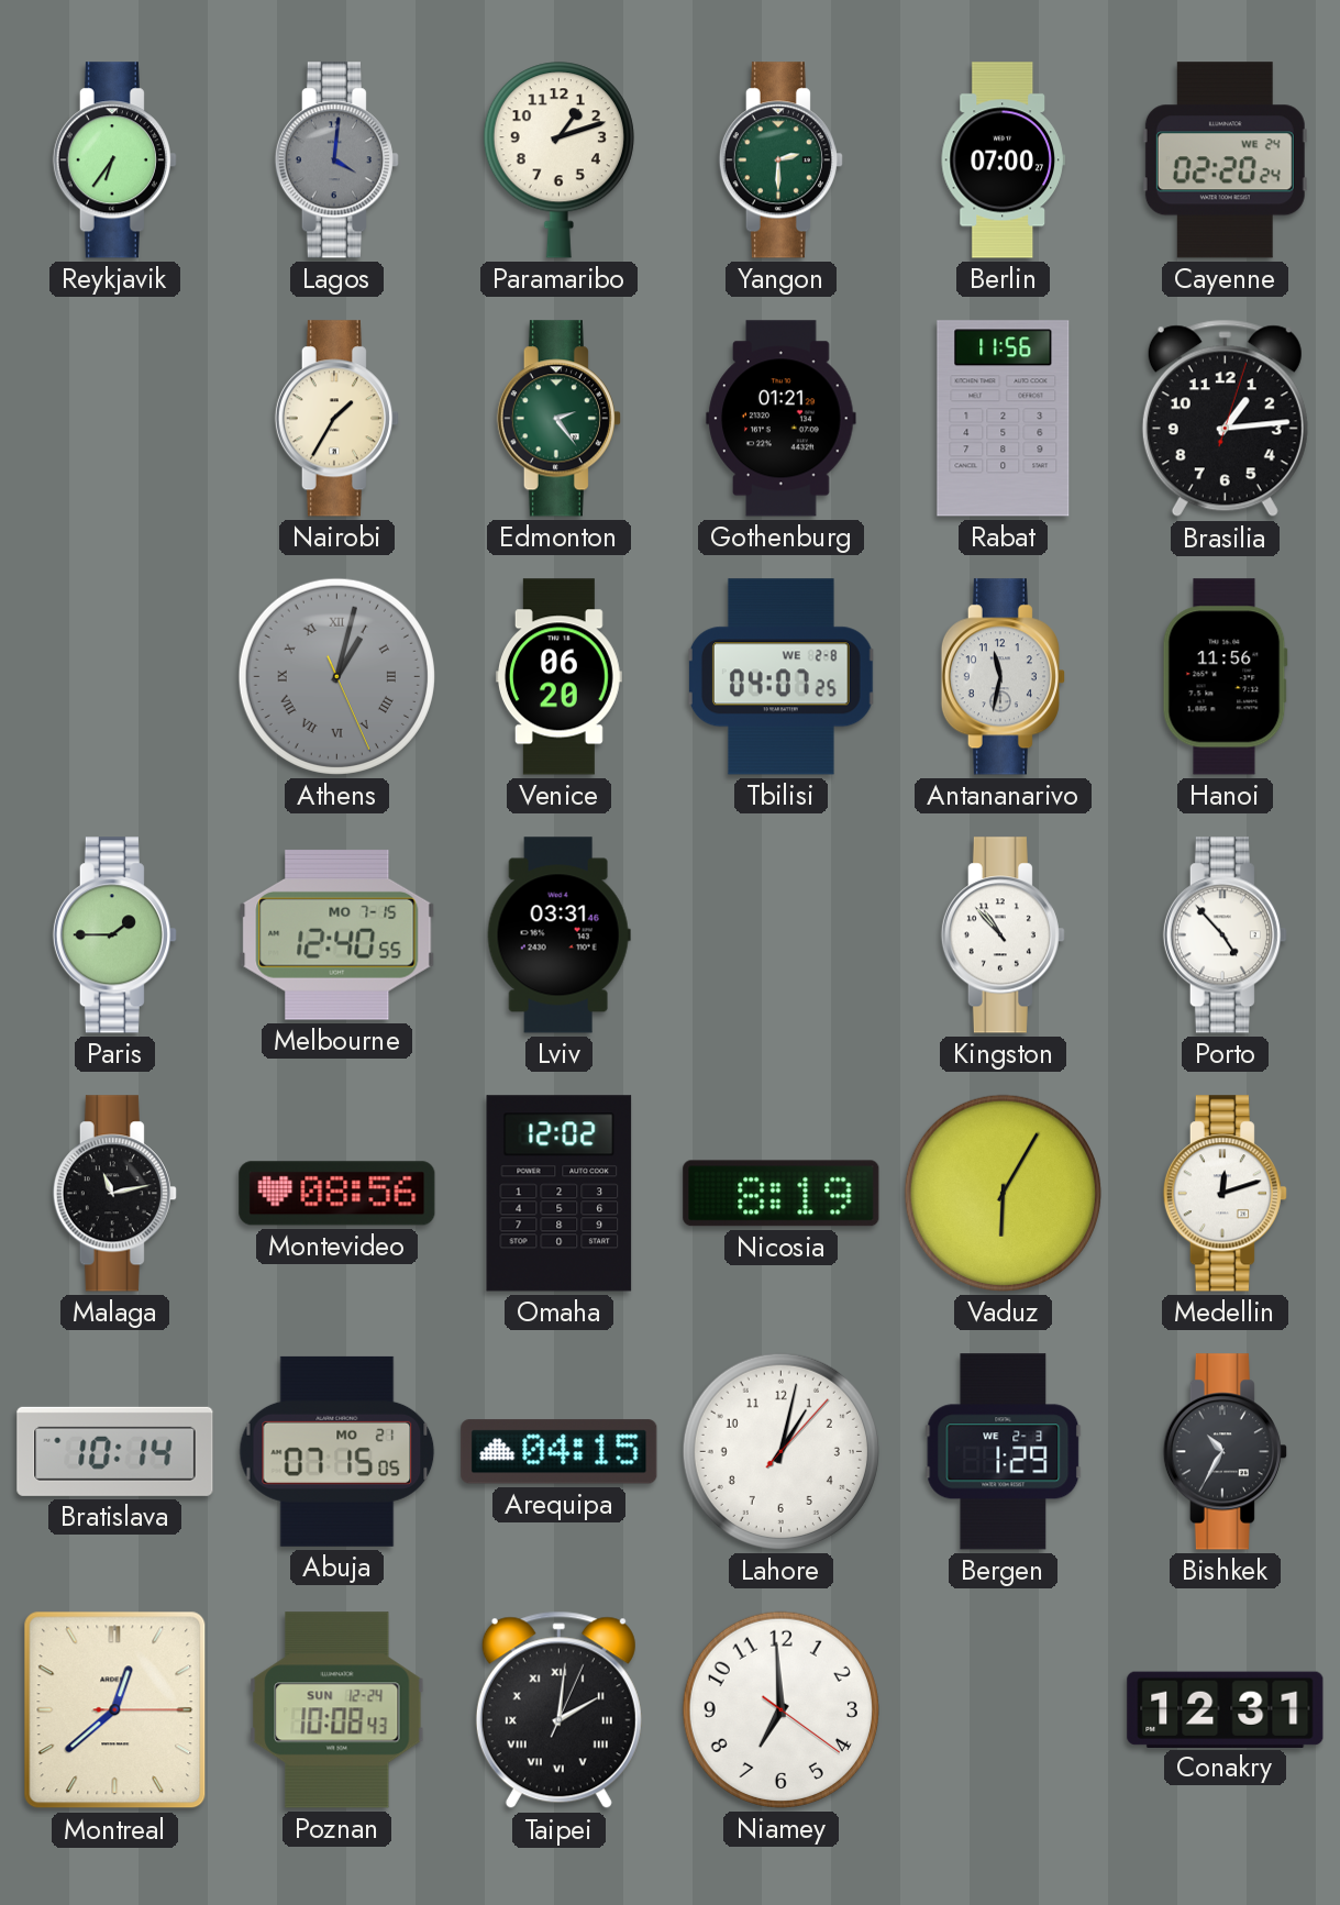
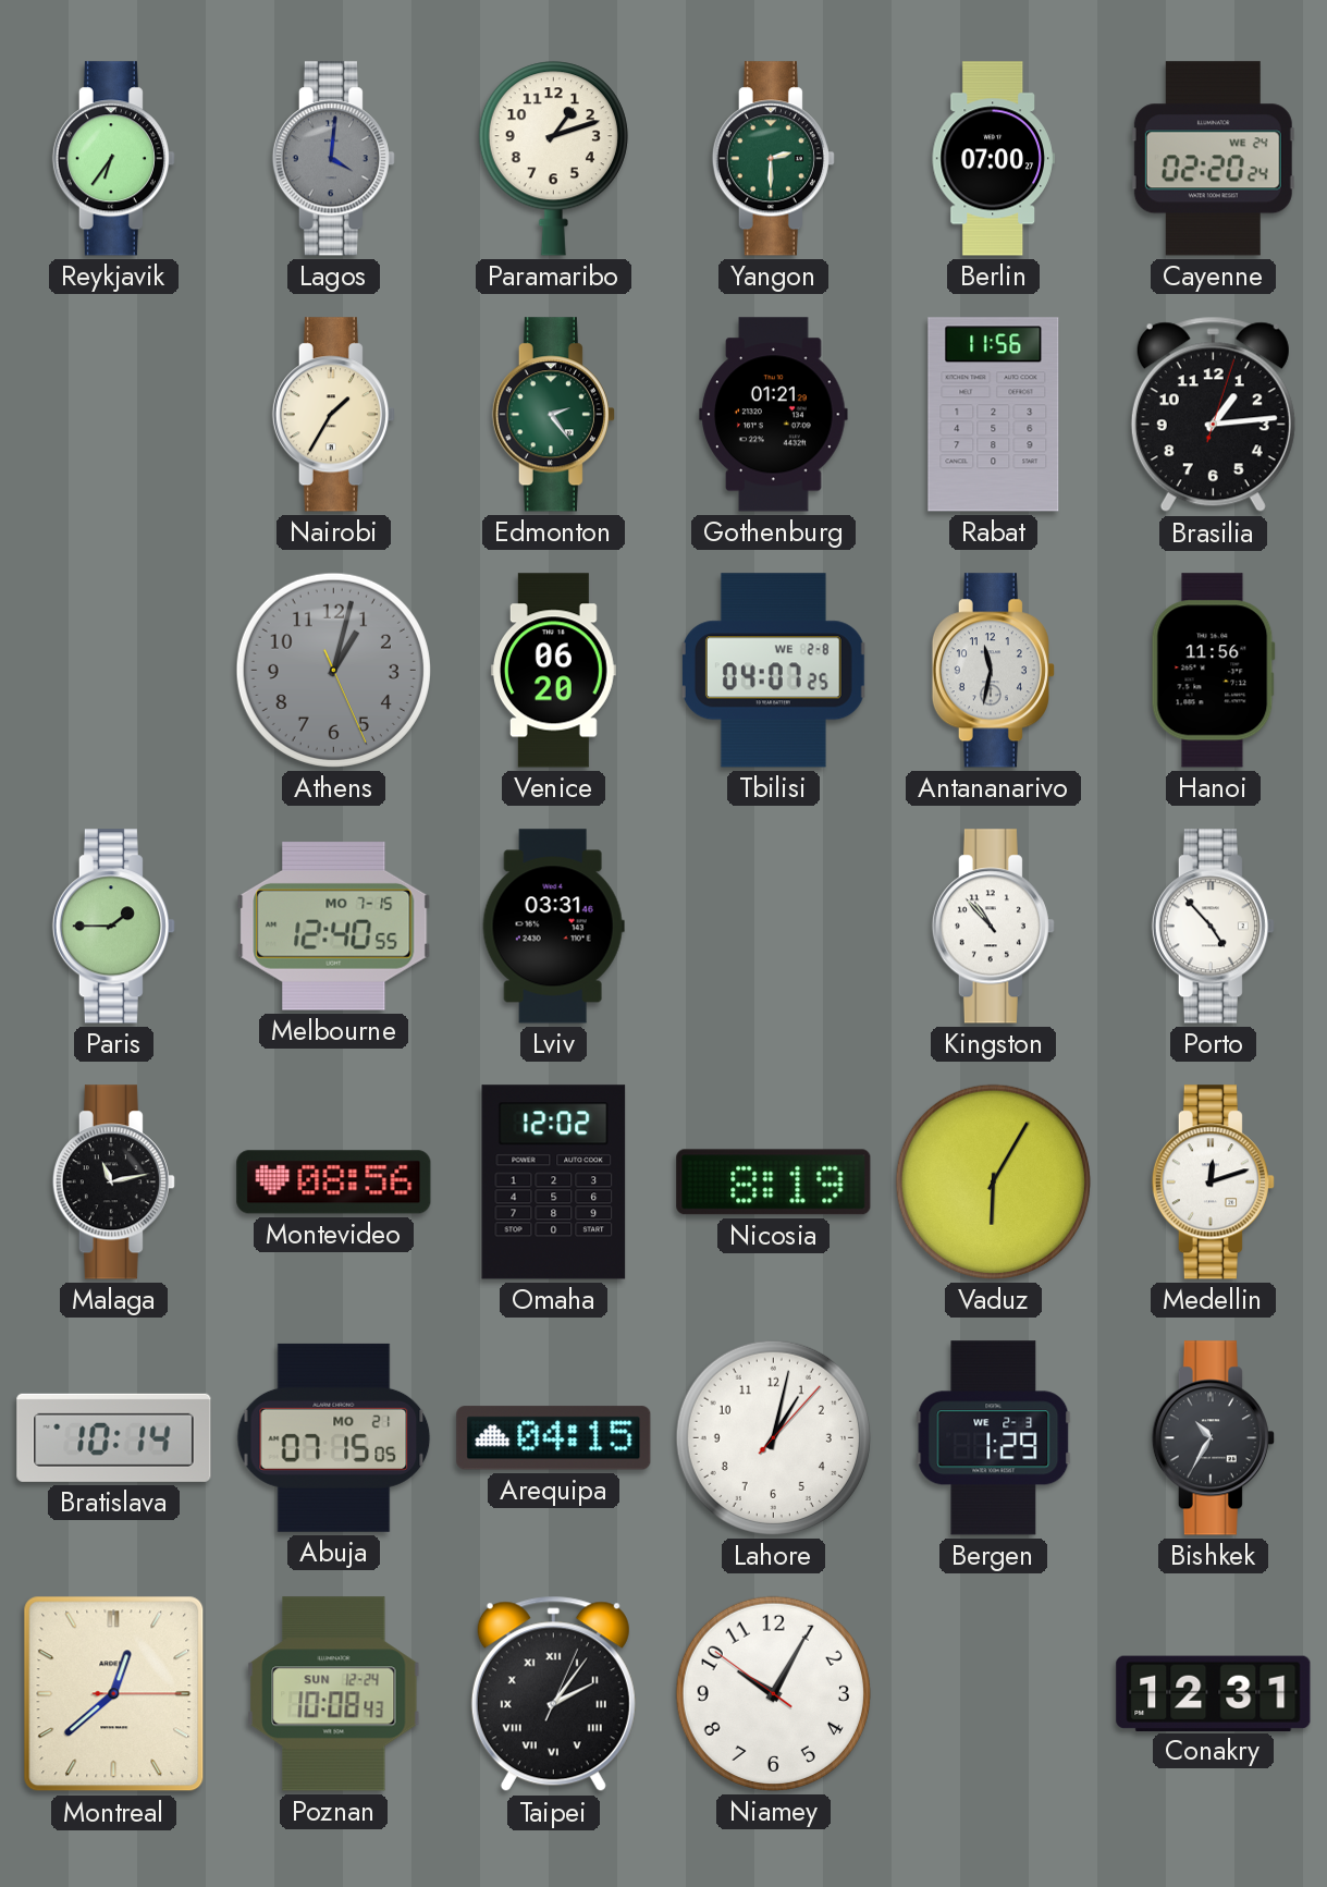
Athens numerals: Roman -> Arabic
Taipei: 2:01 -> 2:06
Niamey: 6:59 -> 10:04
